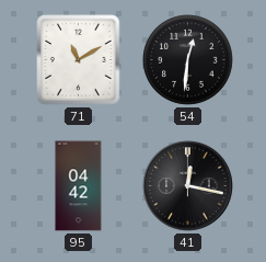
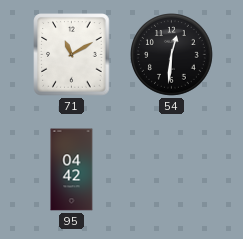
41: 12:17 -> none
